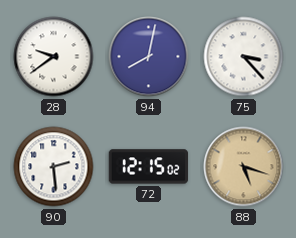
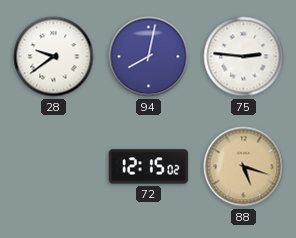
75: 3:23 -> 2:46
90: 2:29 -> none
